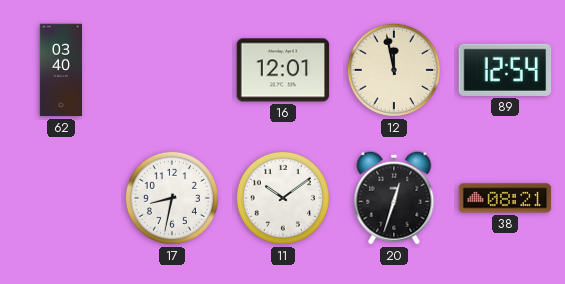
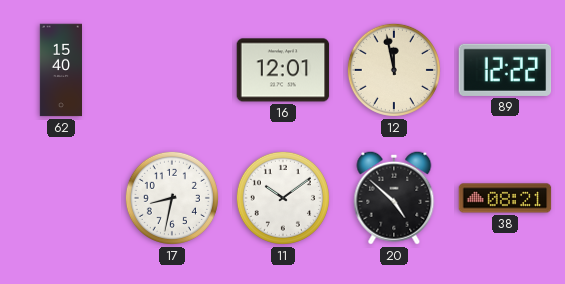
62: 03:40 -> 15:40
89: 12:54 -> 12:22
20: 12:33 -> 4:52
